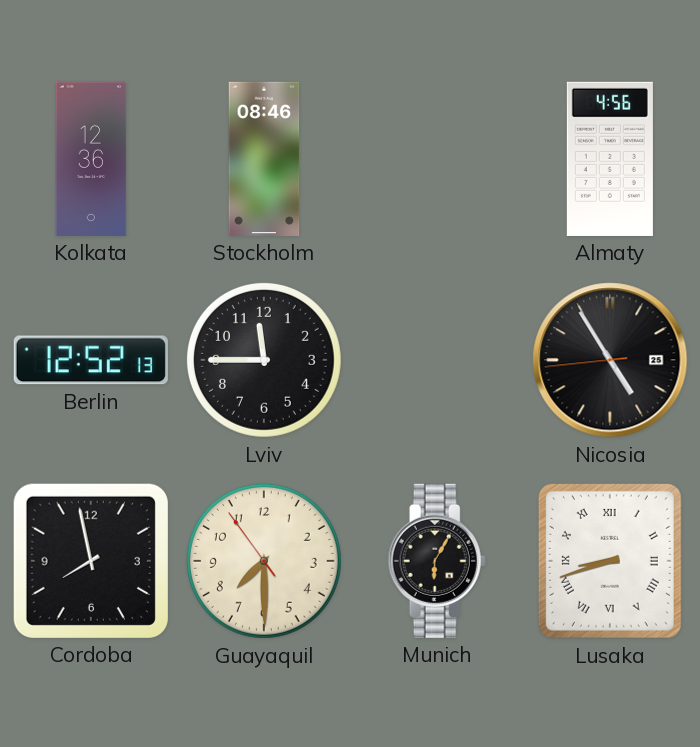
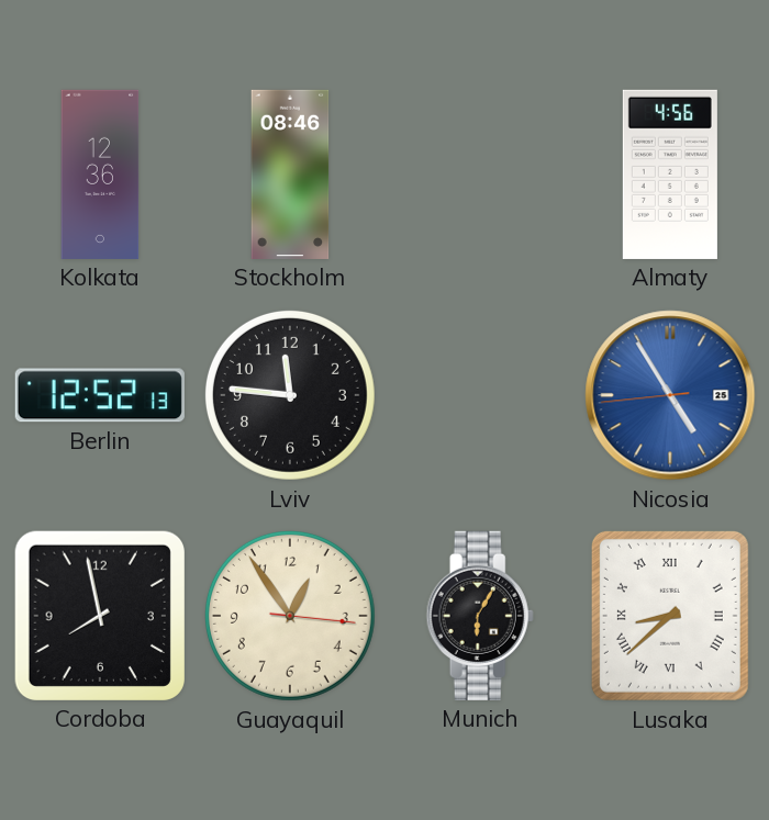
Lviv: 11:45 -> 11:46
Nicosia dial: black -> blue
Guayaquil: 7:29 -> 12:54
Lusaka: 8:42 -> 8:38
